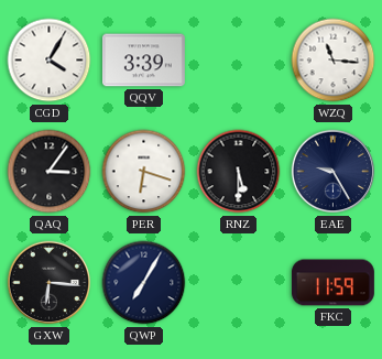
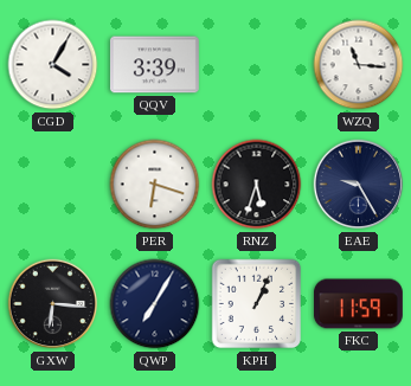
QAQ: 3:06 -> none
RNZ: 5:30 -> 5:33
KPH: none -> 1:04
